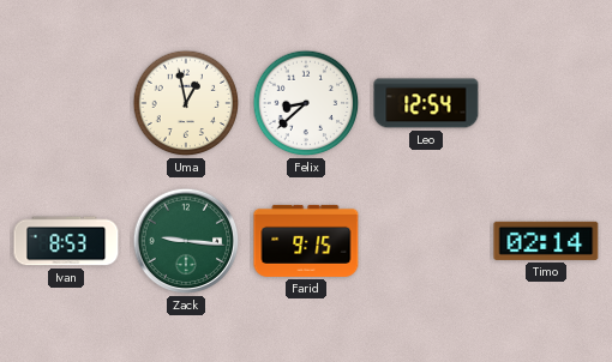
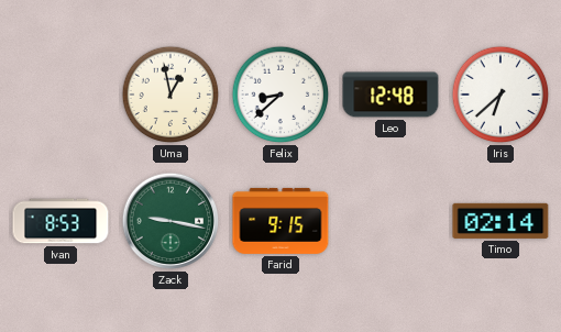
Leo: 12:54 -> 12:48
Iris: none -> 6:38
Zack: 9:16 -> 9:17
